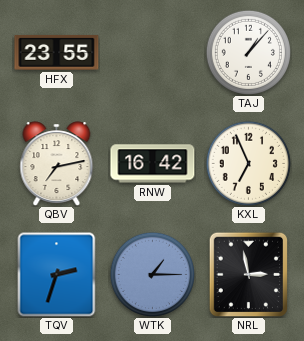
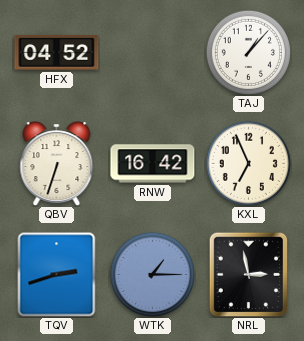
HFX: 23:55 -> 04:52
QBV: 7:13 -> 6:33
TQV: 2:33 -> 2:42
